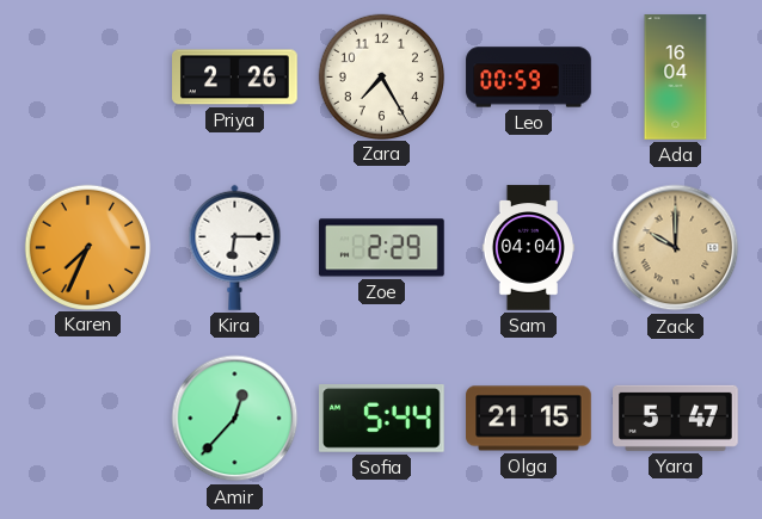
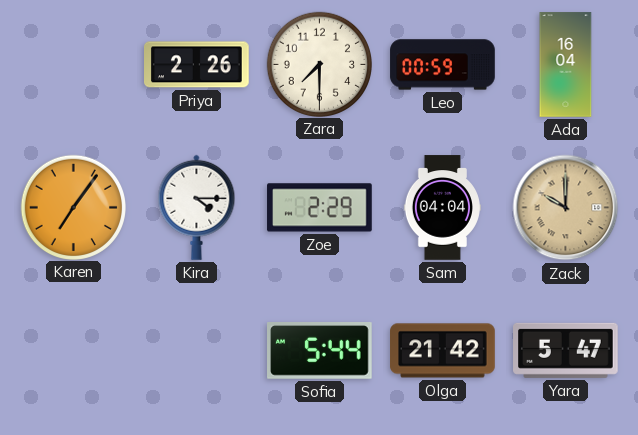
Zara: 7:25 -> 7:30
Karen: 7:34 -> 7:06
Kira: 6:15 -> 4:15
Amir: 12:37 -> none
Olga: 21:15 -> 21:42
